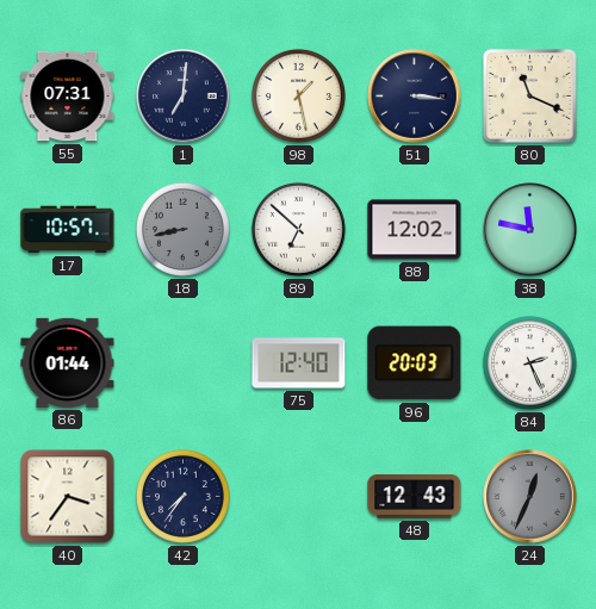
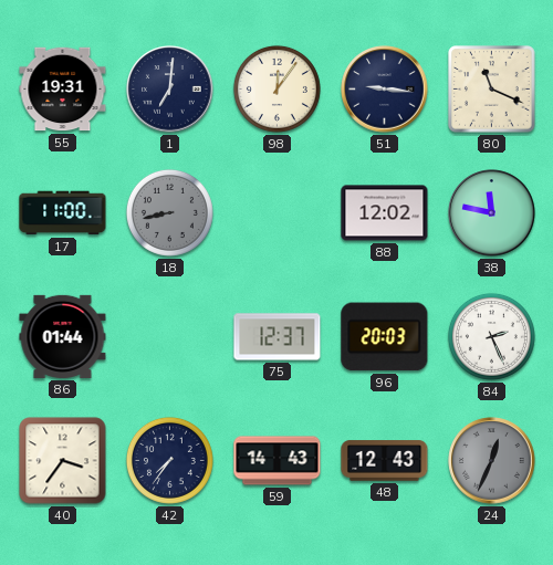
55: 07:31 -> 19:31
98: 1:28 -> 12:06
51: 3:16 -> 9:16
17: 10:57 -> 11:00
89: 6:52 -> none
75: 12:40 -> 12:37
59: none -> 14:43
